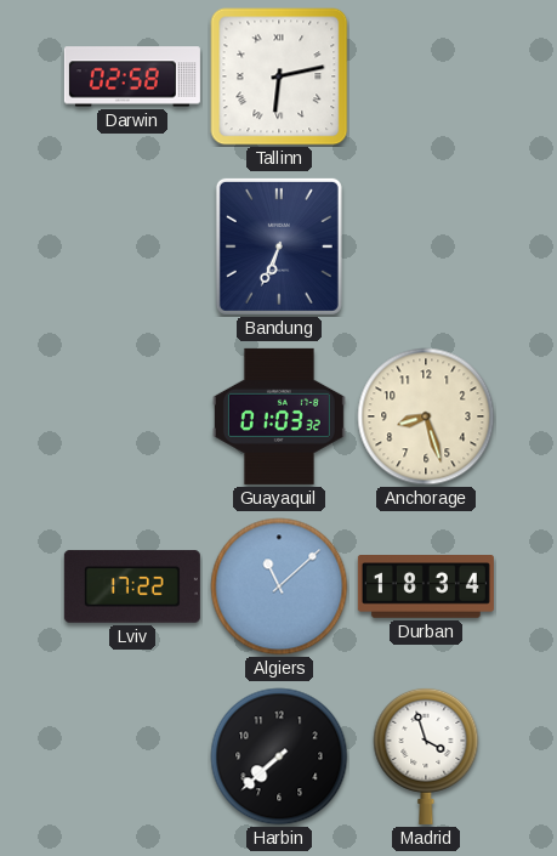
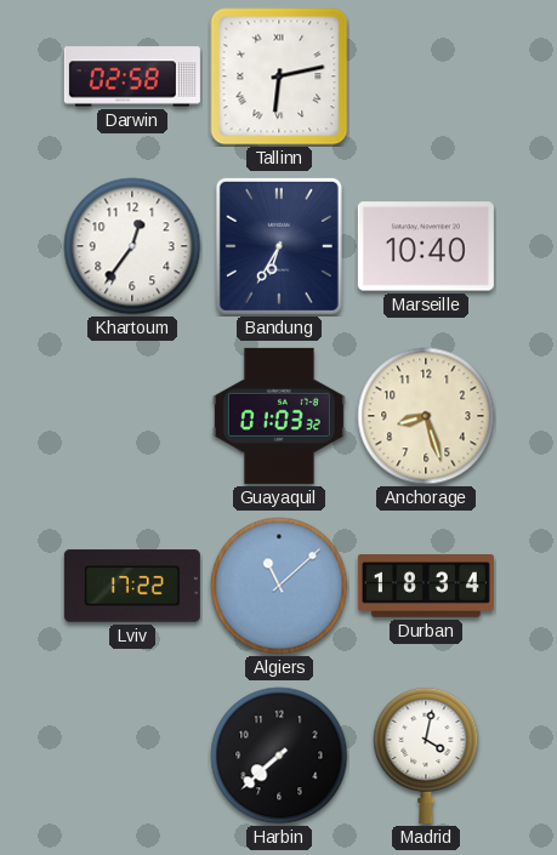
Khartoum: none -> 12:36
Bandung: 6:34 -> 6:35
Marseille: none -> 10:40
Madrid: 3:57 -> 4:02
